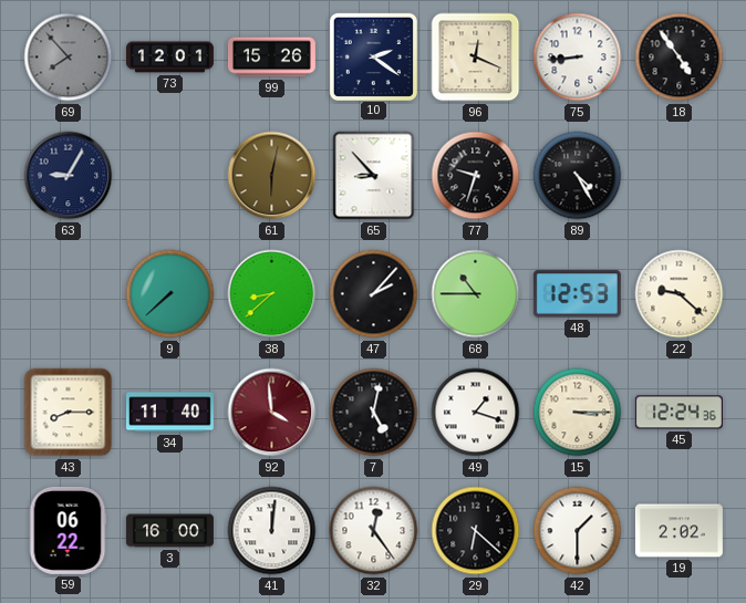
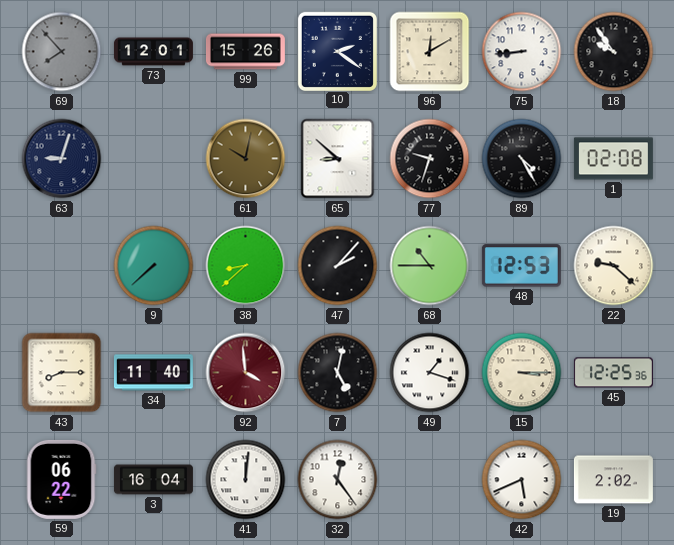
96: 12:19 -> 12:10
18: 4:54 -> 9:54
63: 9:05 -> 9:03
61: 6:02 -> 10:02
65: 8:53 -> 8:52
1: none -> 02:08
45: 12:24 -> 12:25
3: 16:00 -> 16:04
29: 6:22 -> none
42: 1:30 -> 5:41
